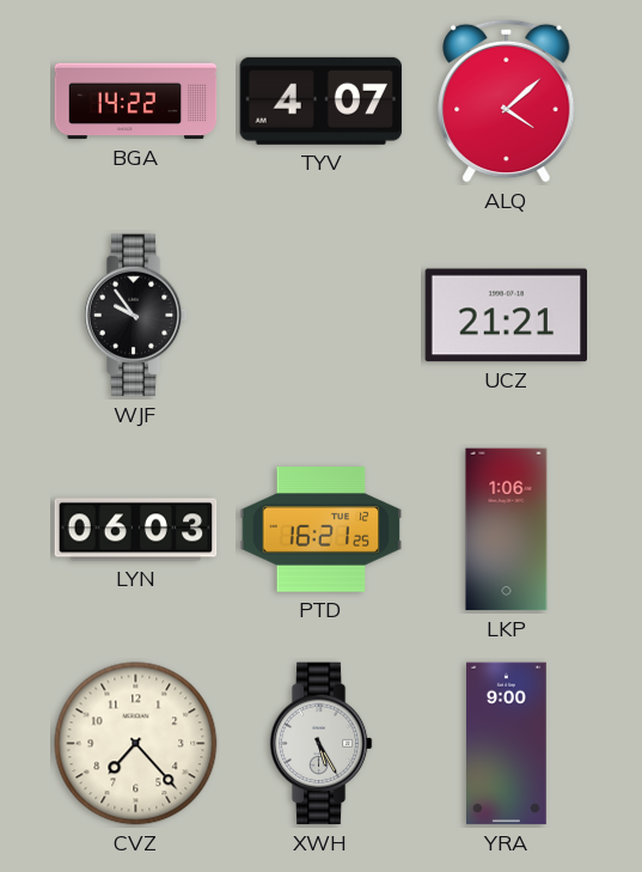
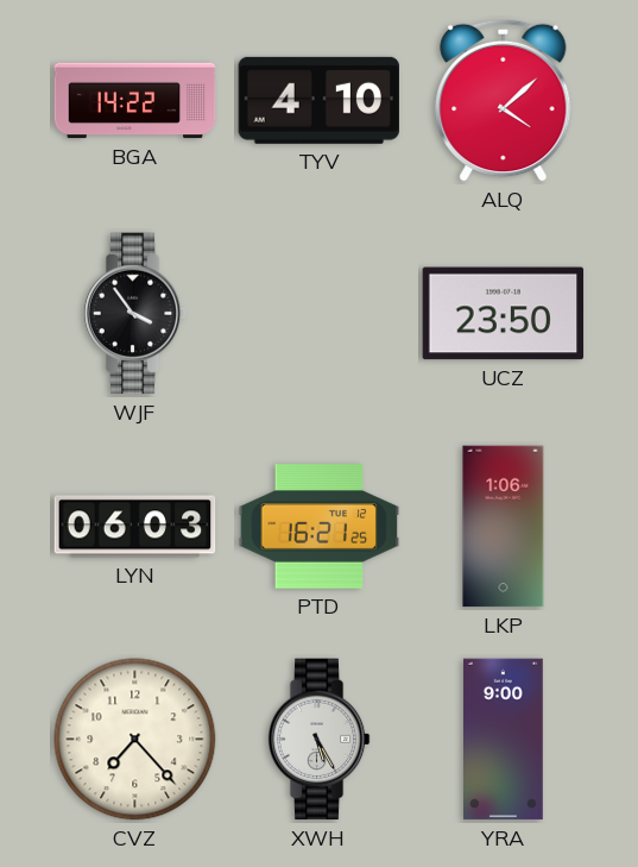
TYV: 4:07 -> 4:10
WJF: 9:54 -> 3:54
UCZ: 21:21 -> 23:50
